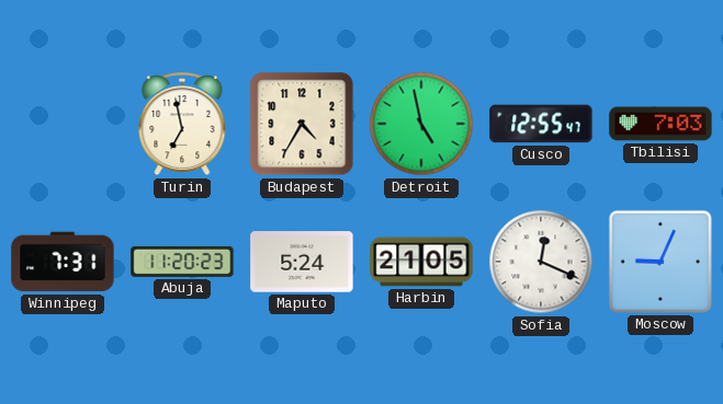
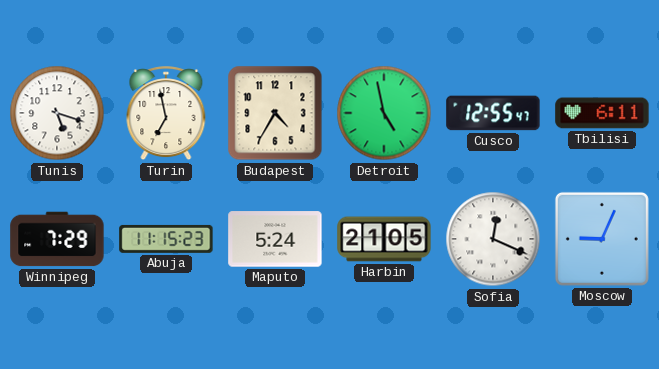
Tunis: none -> 5:18
Tbilisi: 7:03 -> 6:11
Winnipeg: 7:31 -> 7:29
Abuja: 11:20 -> 11:15
